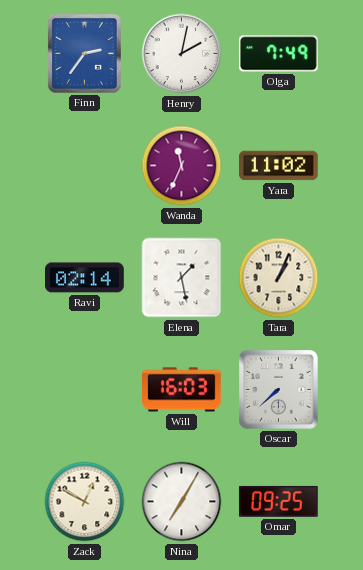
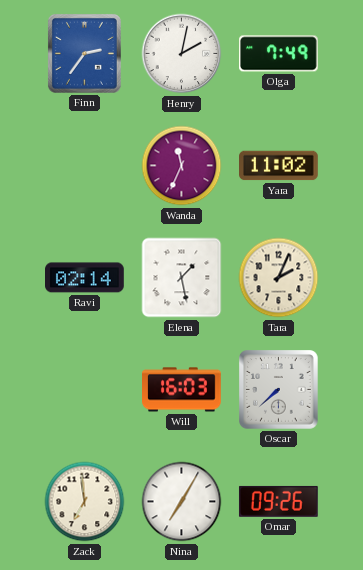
Tara: 1:04 -> 2:04
Zack: 12:50 -> 6:59
Omar: 09:25 -> 09:26
